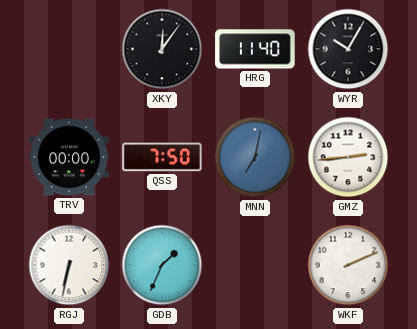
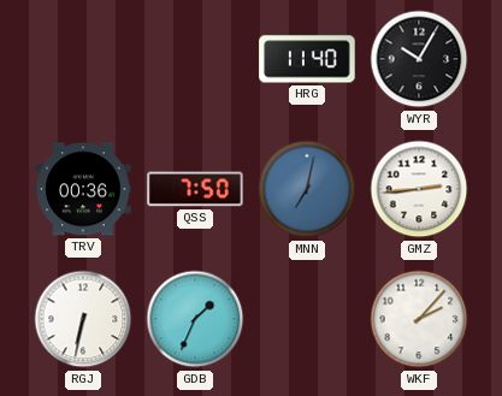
XKY: 12:06 -> none
TRV: 00:00 -> 00:36
WKF: 2:11 -> 2:07
